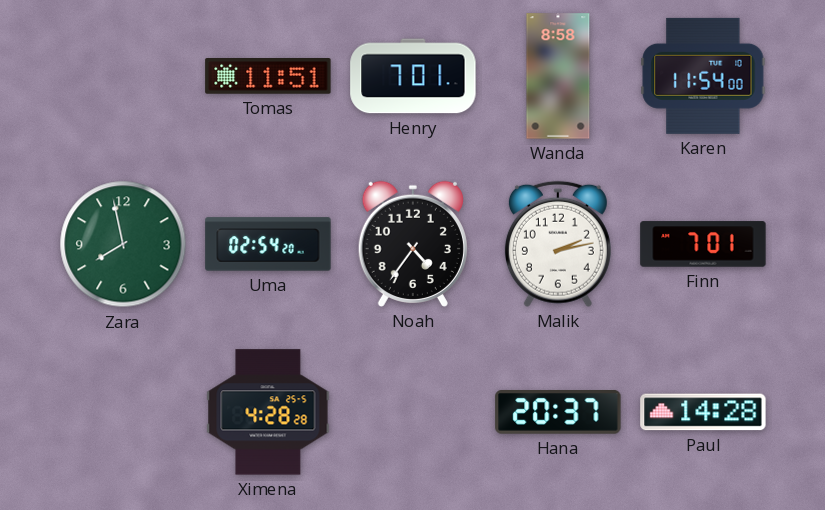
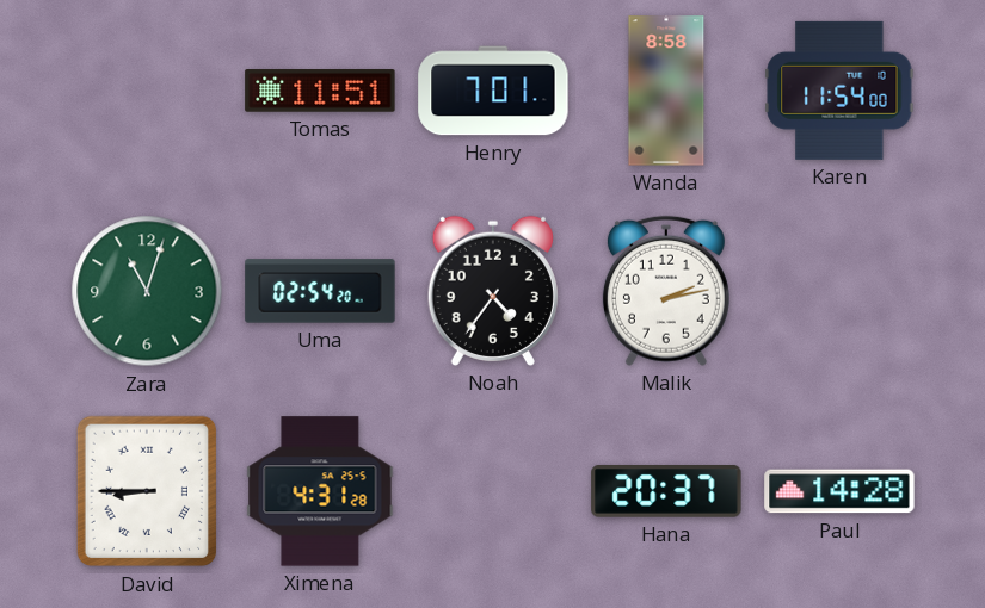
Zara: 7:58 -> 11:03
Finn: 7:01 -> none
David: none -> 8:45
Ximena: 4:28 -> 4:31
